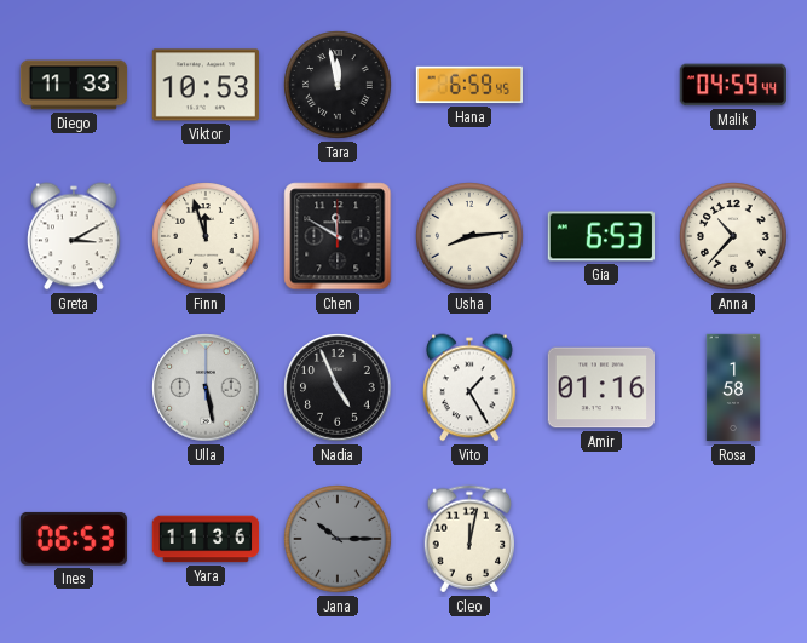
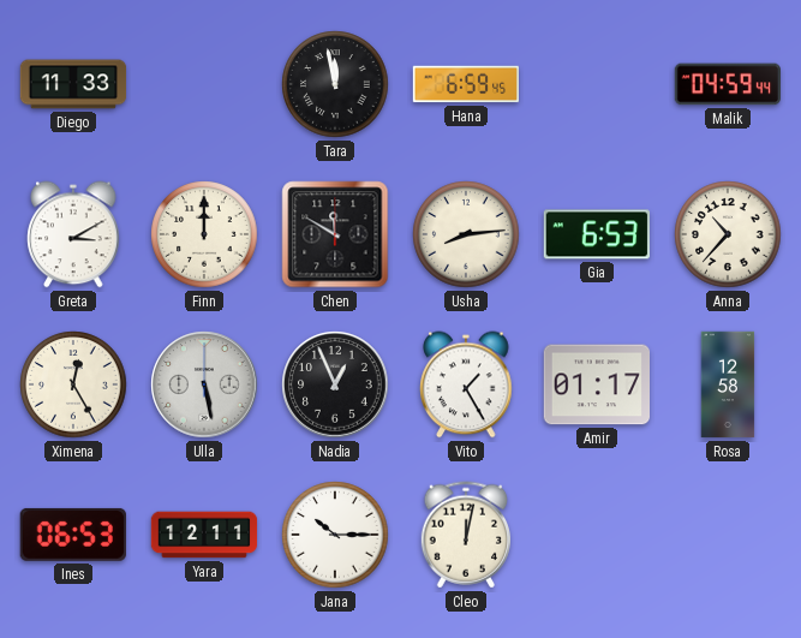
Viktor: 10:53 -> none
Finn: 11:57 -> 12:00
Ximena: none -> 12:25
Nadia: 4:56 -> 12:56
Amir: 01:16 -> 01:17
Rosa: 1:58 -> 12:58
Yara: 11:36 -> 12:11
Jana dial: grey -> white
